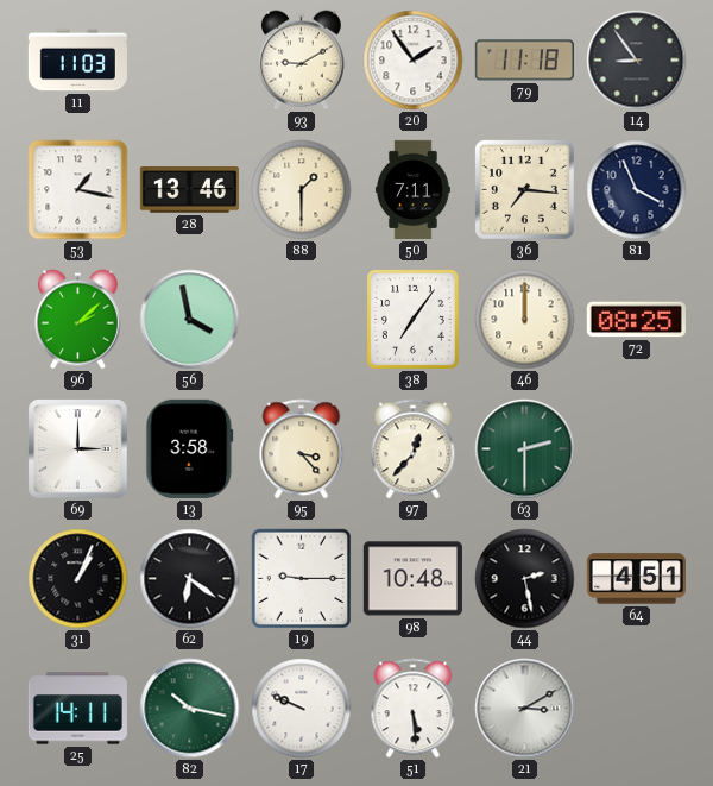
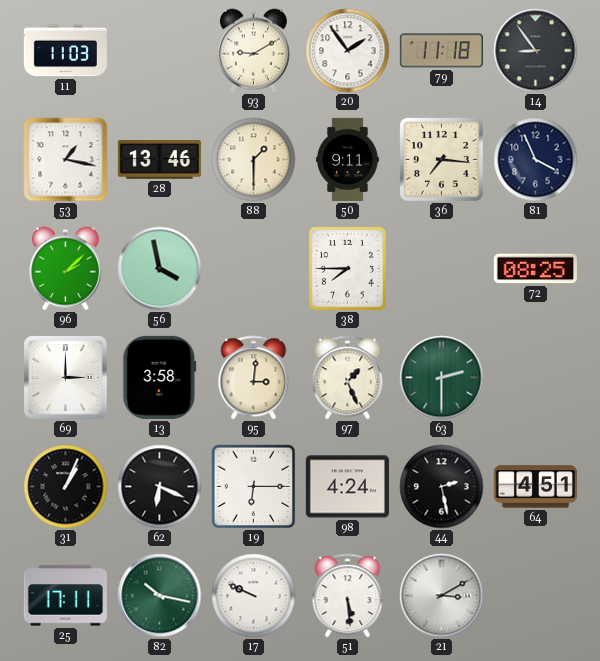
50: 7:11 -> 9:11
38: 7:06 -> 7:45
46: 12:00 -> none
95: 3:23 -> 3:01
97: 12:37 -> 1:26
62: 6:21 -> 6:19
19: 9:15 -> 6:15
98: 10:48 -> 4:24
25: 14:11 -> 17:11
